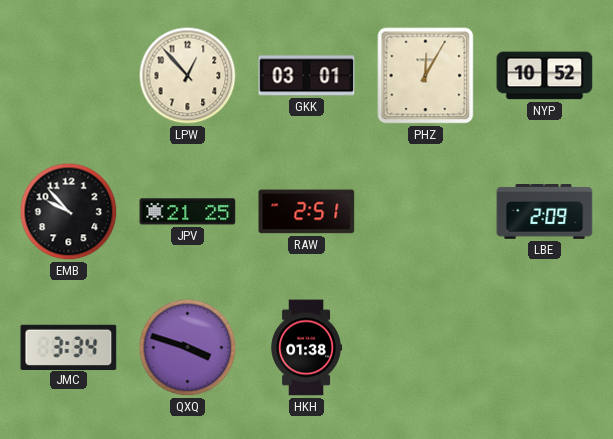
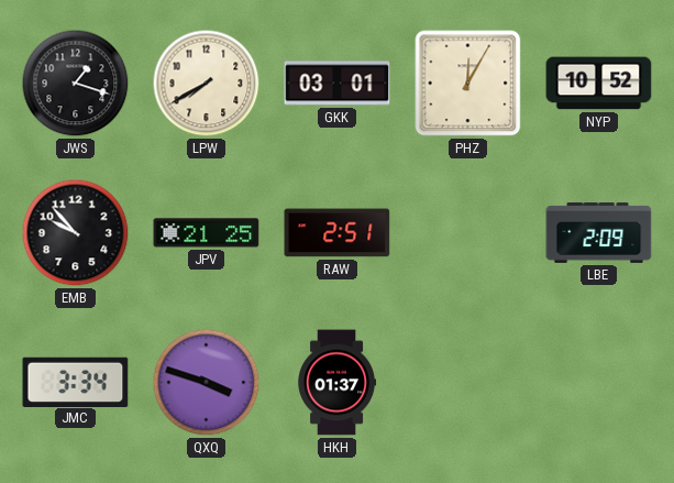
JWS: none -> 1:18
LPW: 12:53 -> 7:40
HKH: 01:38 -> 01:37
